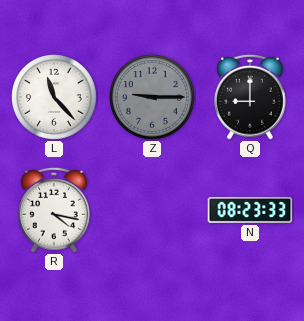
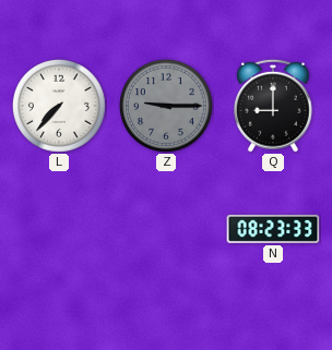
L: 11:23 -> 7:37
R: 4:17 -> none
